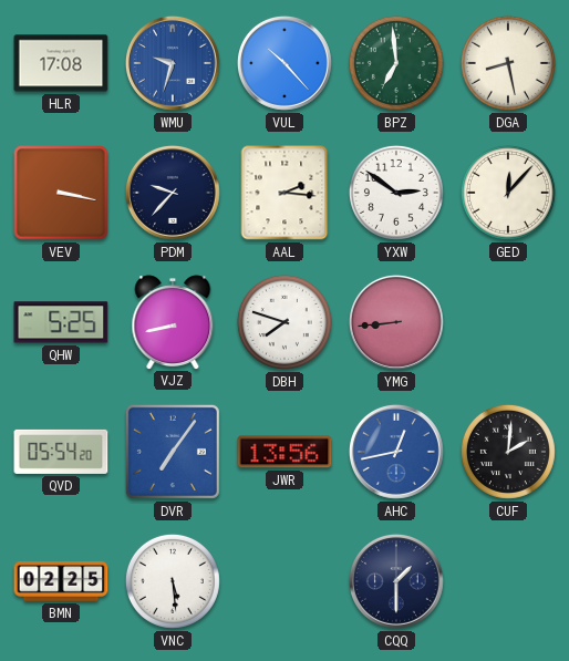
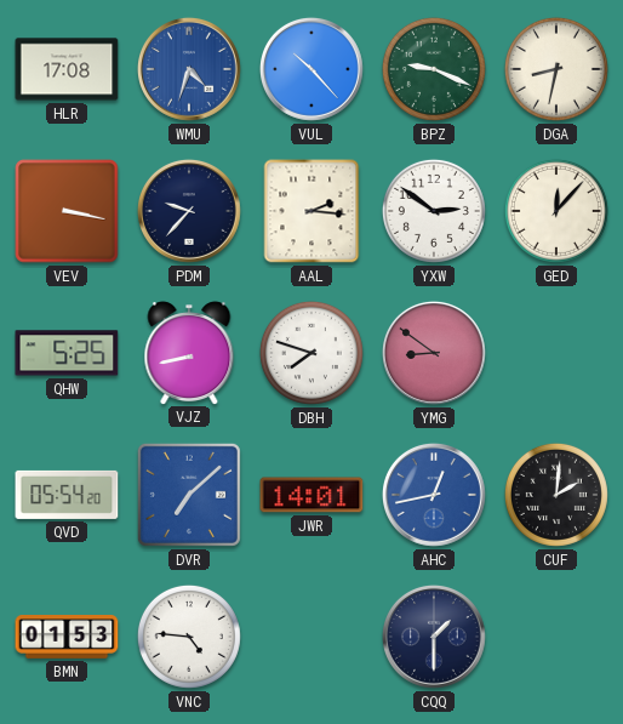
WMU: 9:33 -> 4:33
BPZ: 6:59 -> 9:19
DGA: 8:28 -> 8:32
YMG: 8:44 -> 8:51
DVR: 7:06 -> 7:08
JWR: 13:56 -> 14:01
BMN: 02:25 -> 01:53
VNC: 5:29 -> 4:46
